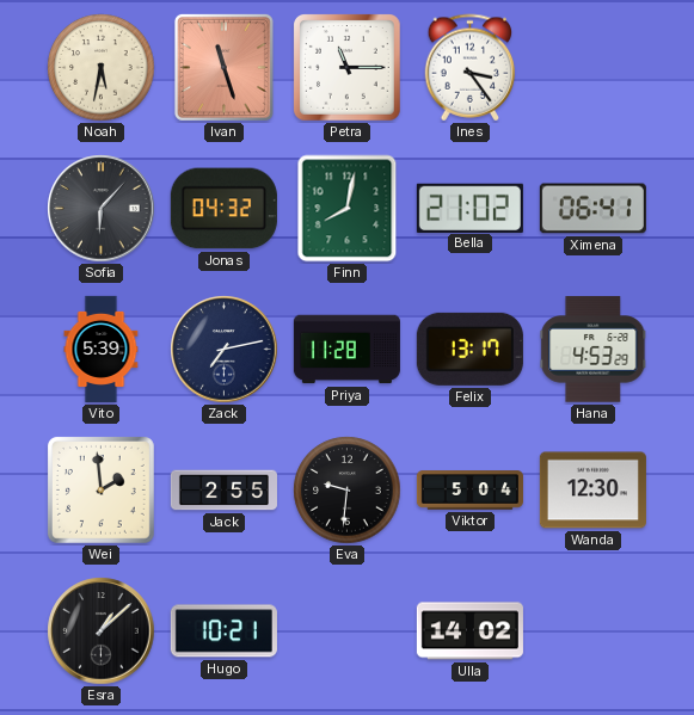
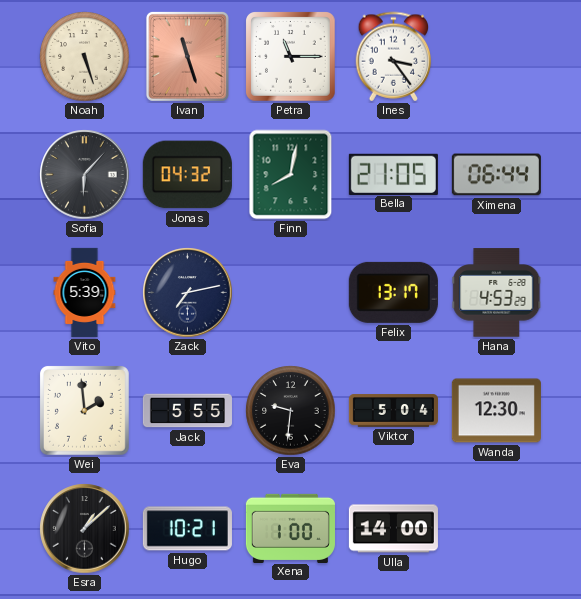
Noah: 5:32 -> 5:27
Bella: 21:02 -> 21:05
Ximena: 06:41 -> 06:44
Priya: 11:28 -> none
Jack: 2:55 -> 5:55
Xena: none -> 1:00
Ulla: 14:02 -> 14:00
